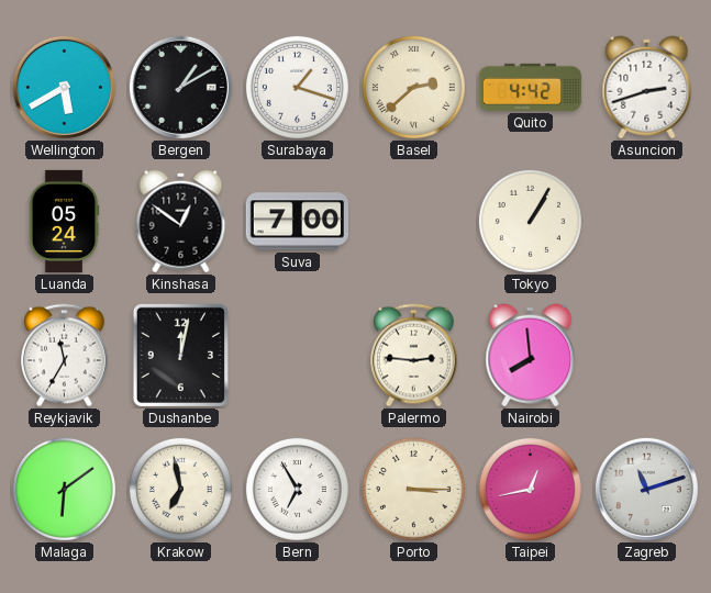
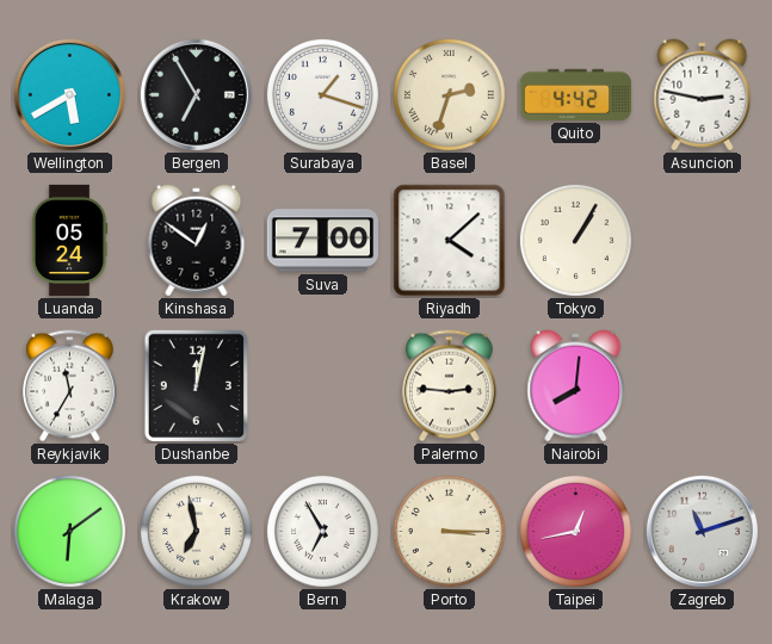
Bergen: 1:10 -> 6:55
Basel: 2:38 -> 2:33
Asuncion: 2:42 -> 2:47
Riyadh: none -> 4:08
Nairobi: 7:59 -> 8:01
